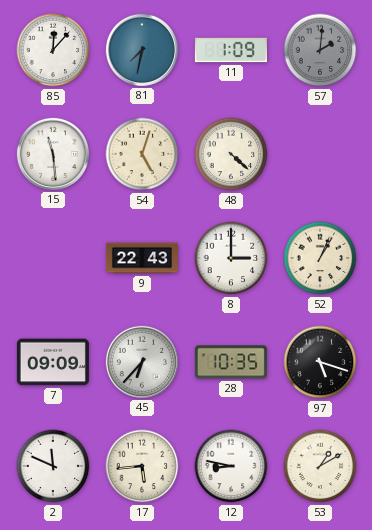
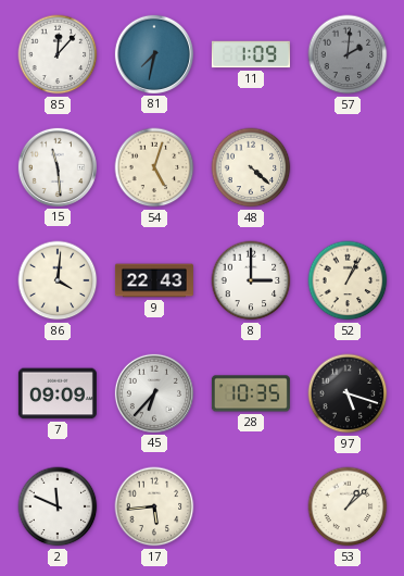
86: none -> 4:01
12: 8:47 -> none
53: 1:10 -> 1:08
